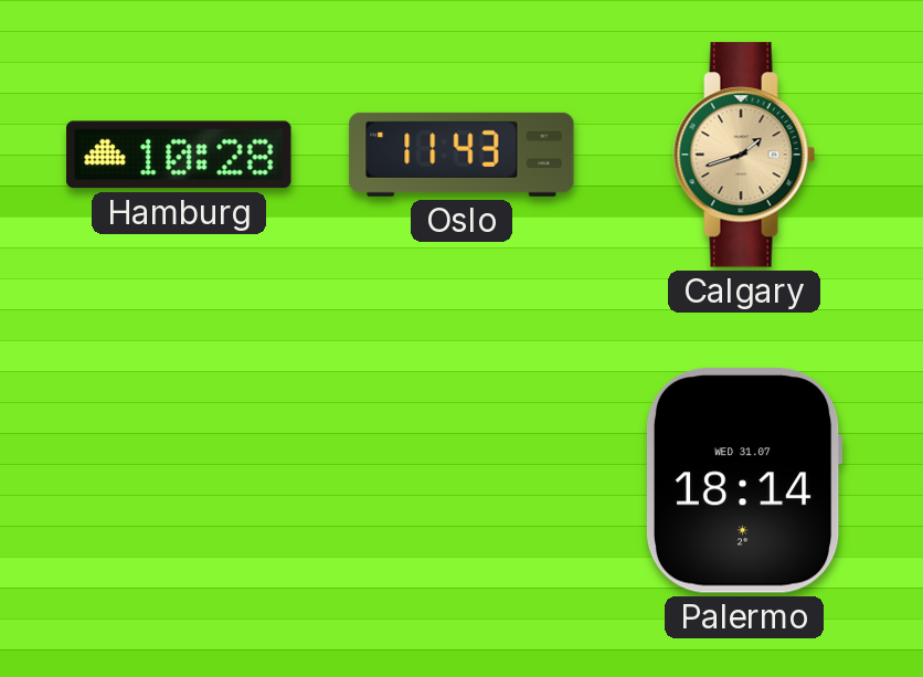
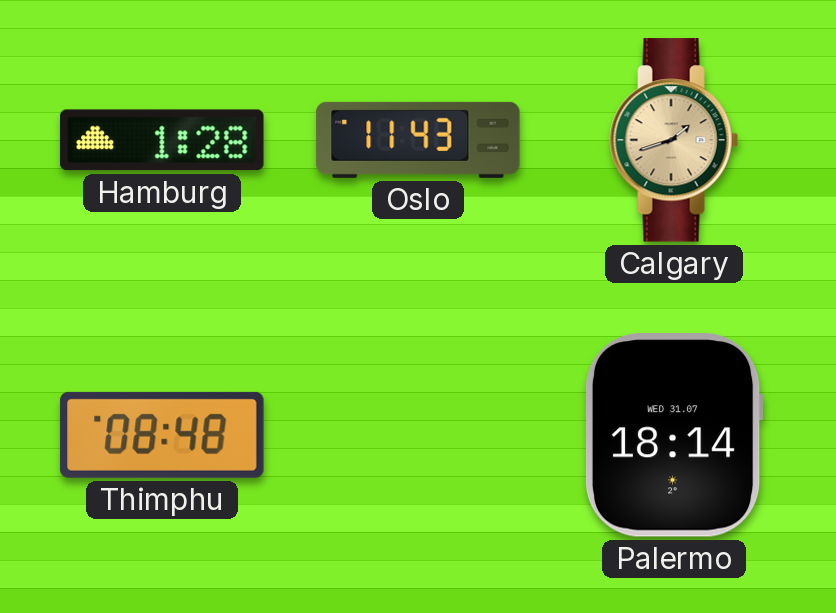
Hamburg: 10:28 -> 1:28
Thimphu: none -> 08:48
